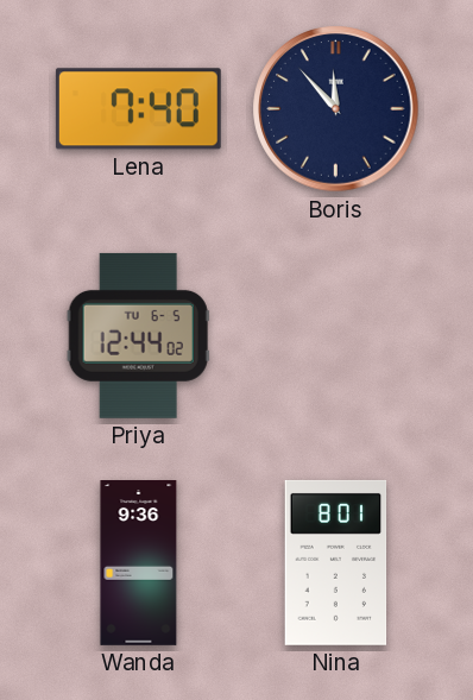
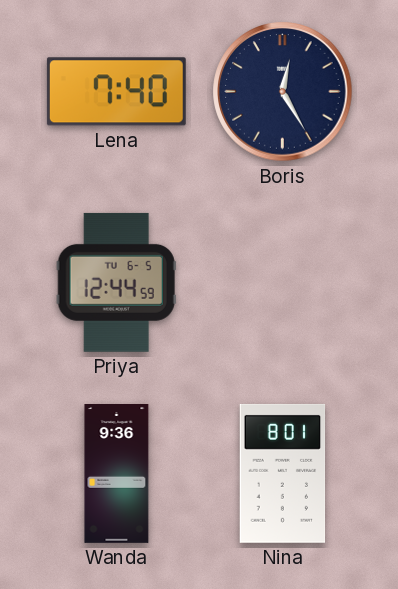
Boris: 11:53 -> 12:25
Priya: 12:44:02 -> 12:44:59
